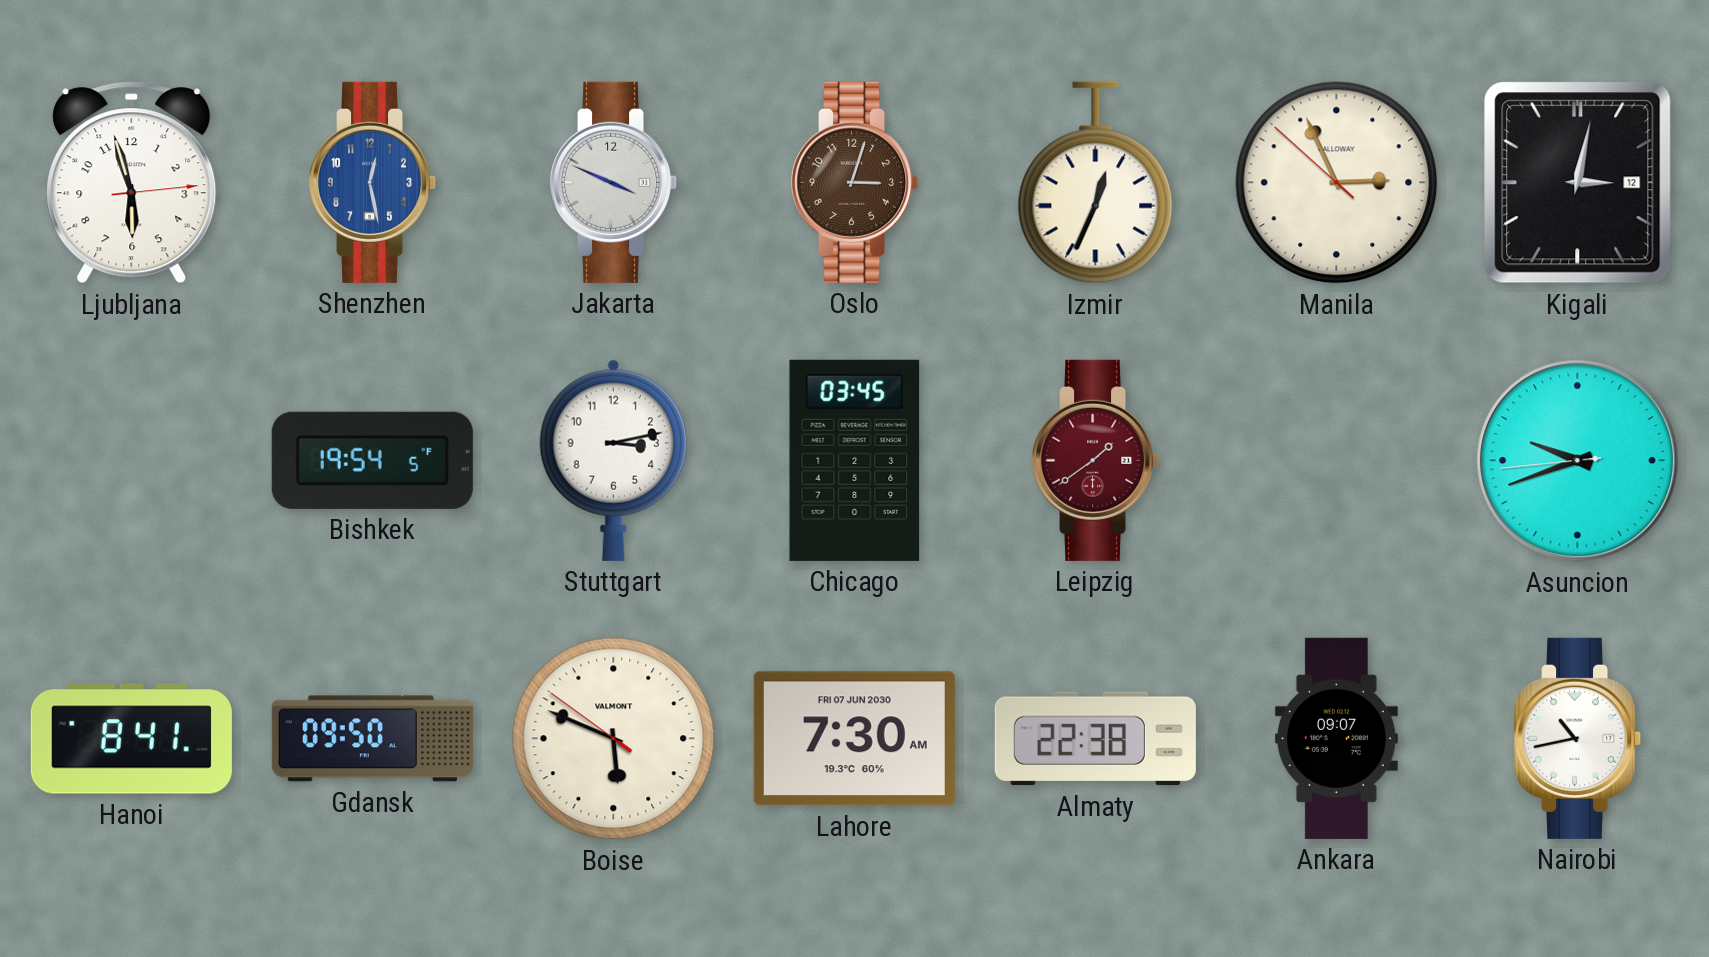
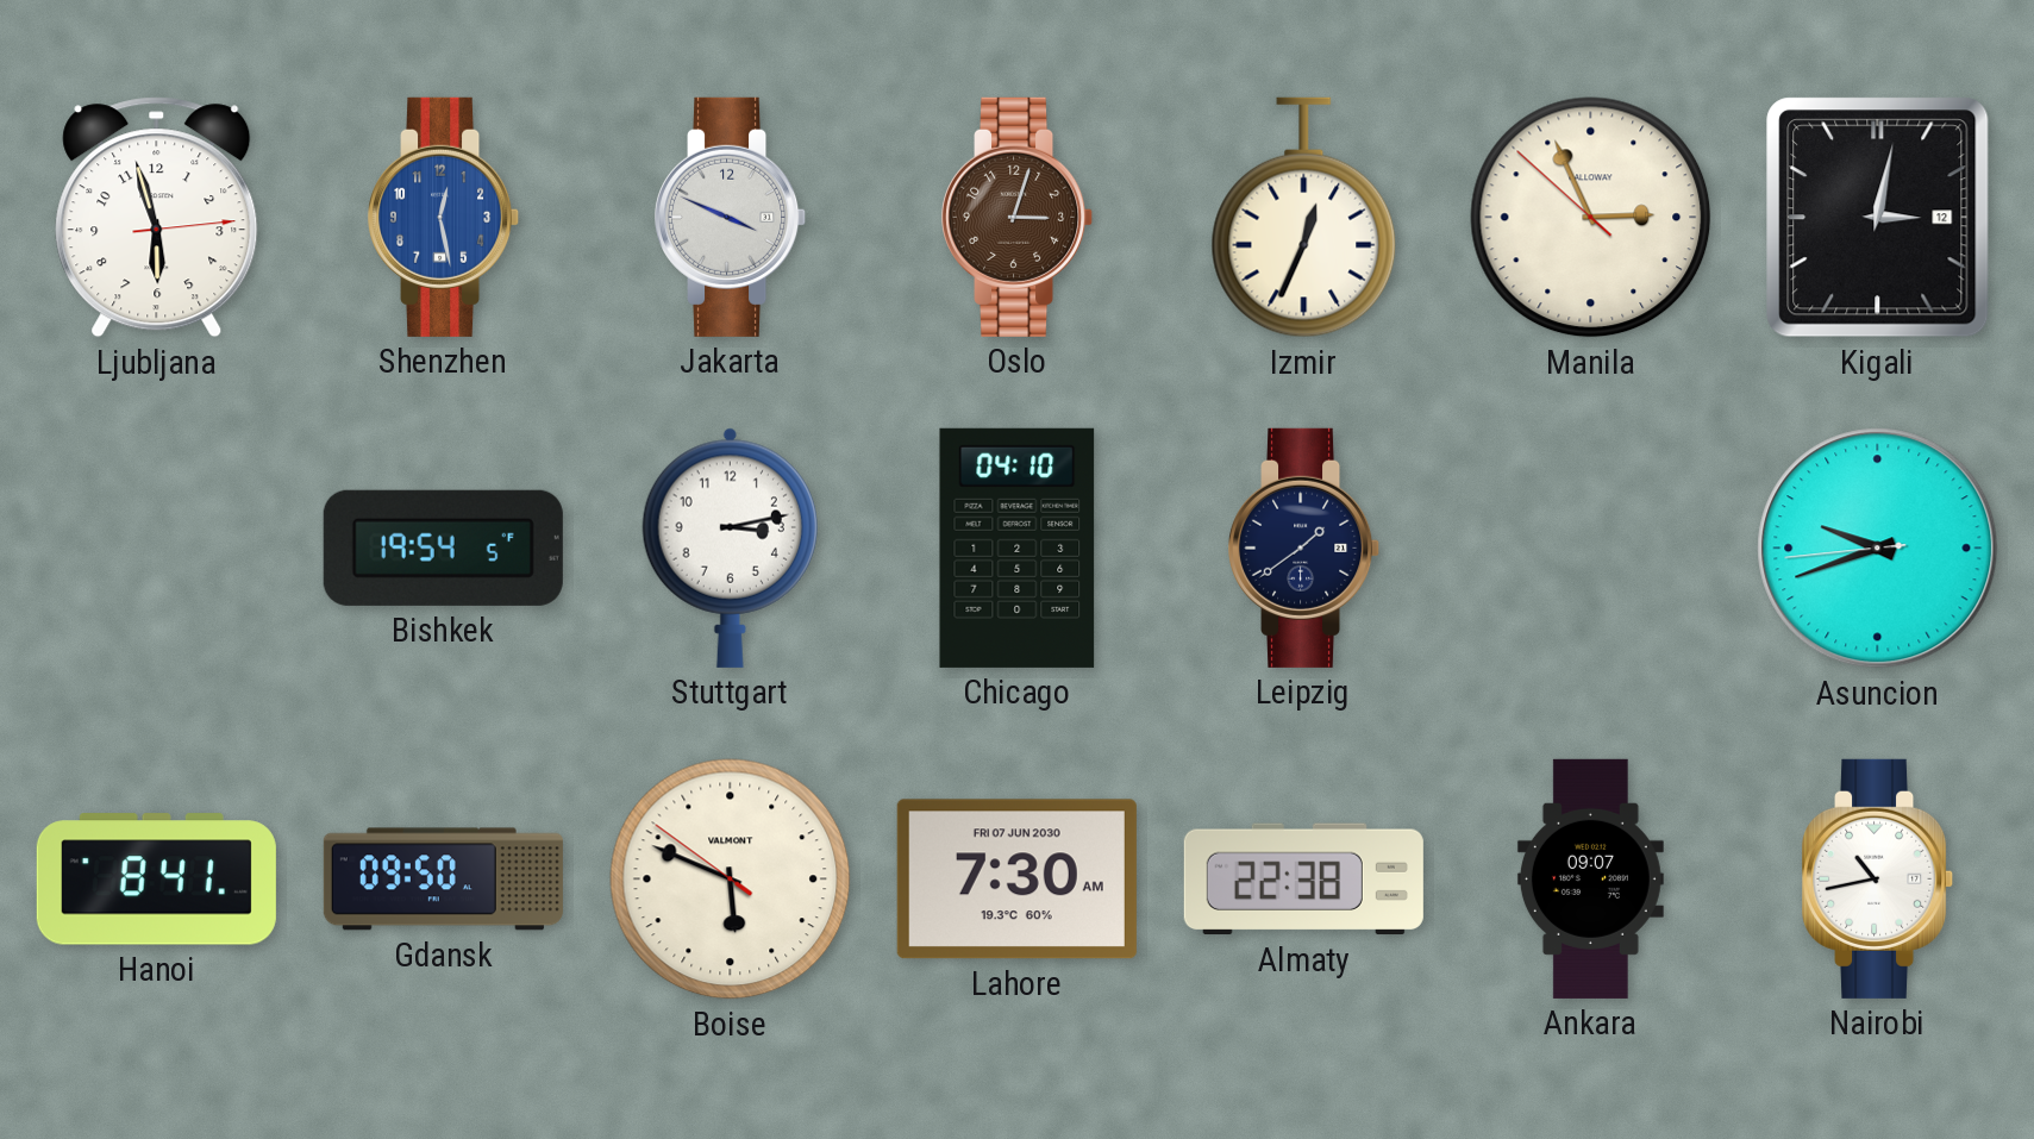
Chicago: 03:45 -> 04:10
Leipzig dial: burgundy -> navy
